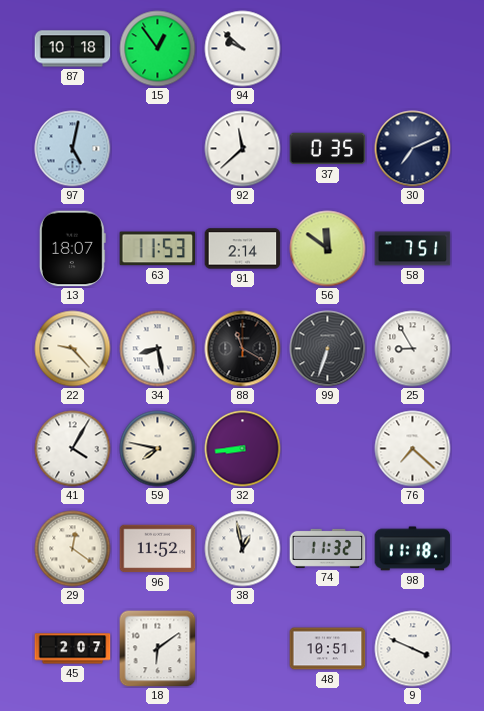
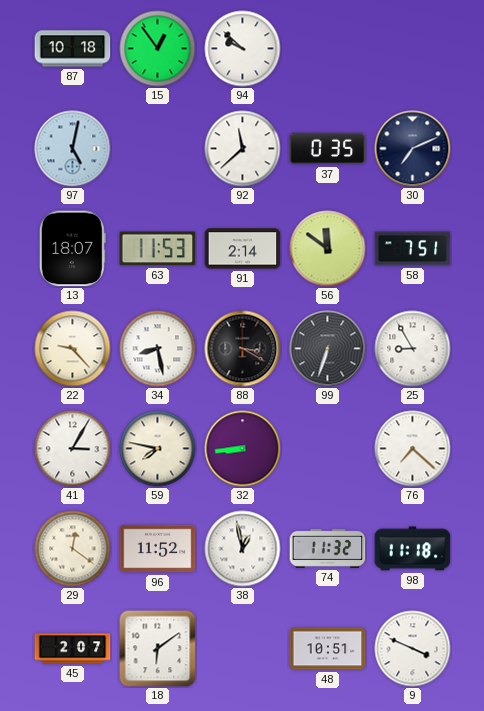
88: 11:20 -> 3:20
41: 4:05 -> 3:05
